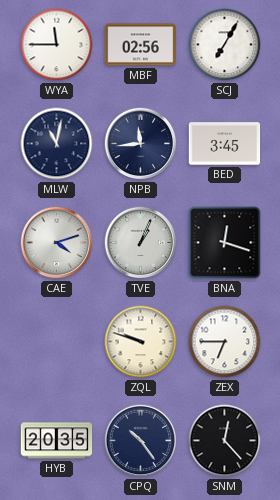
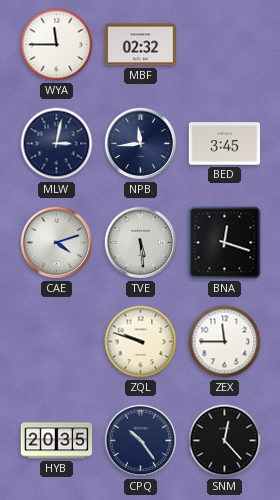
MBF: 02:56 -> 02:32
SCJ: 7:05 -> none
MLW: 11:02 -> 3:02
TVE: 1:04 -> 5:29
ZEX: 6:45 -> 11:45
